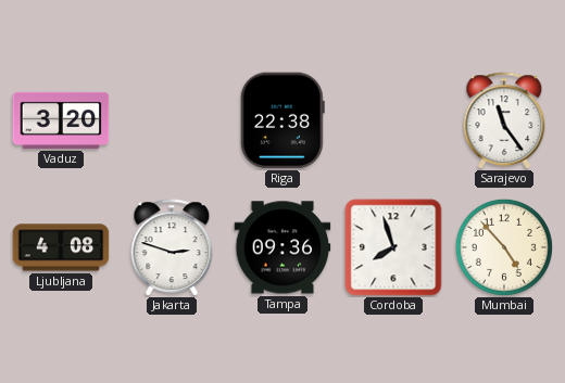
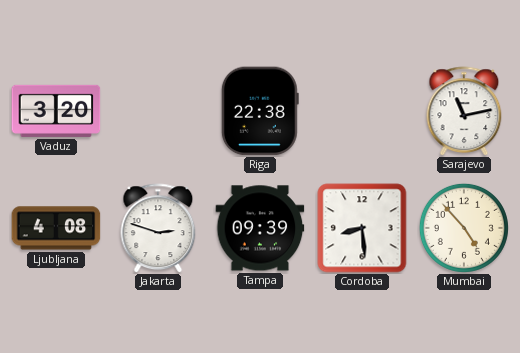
Sarajevo: 11:24 -> 11:13
Tampa: 09:36 -> 09:39
Cordoba: 7:57 -> 8:29
